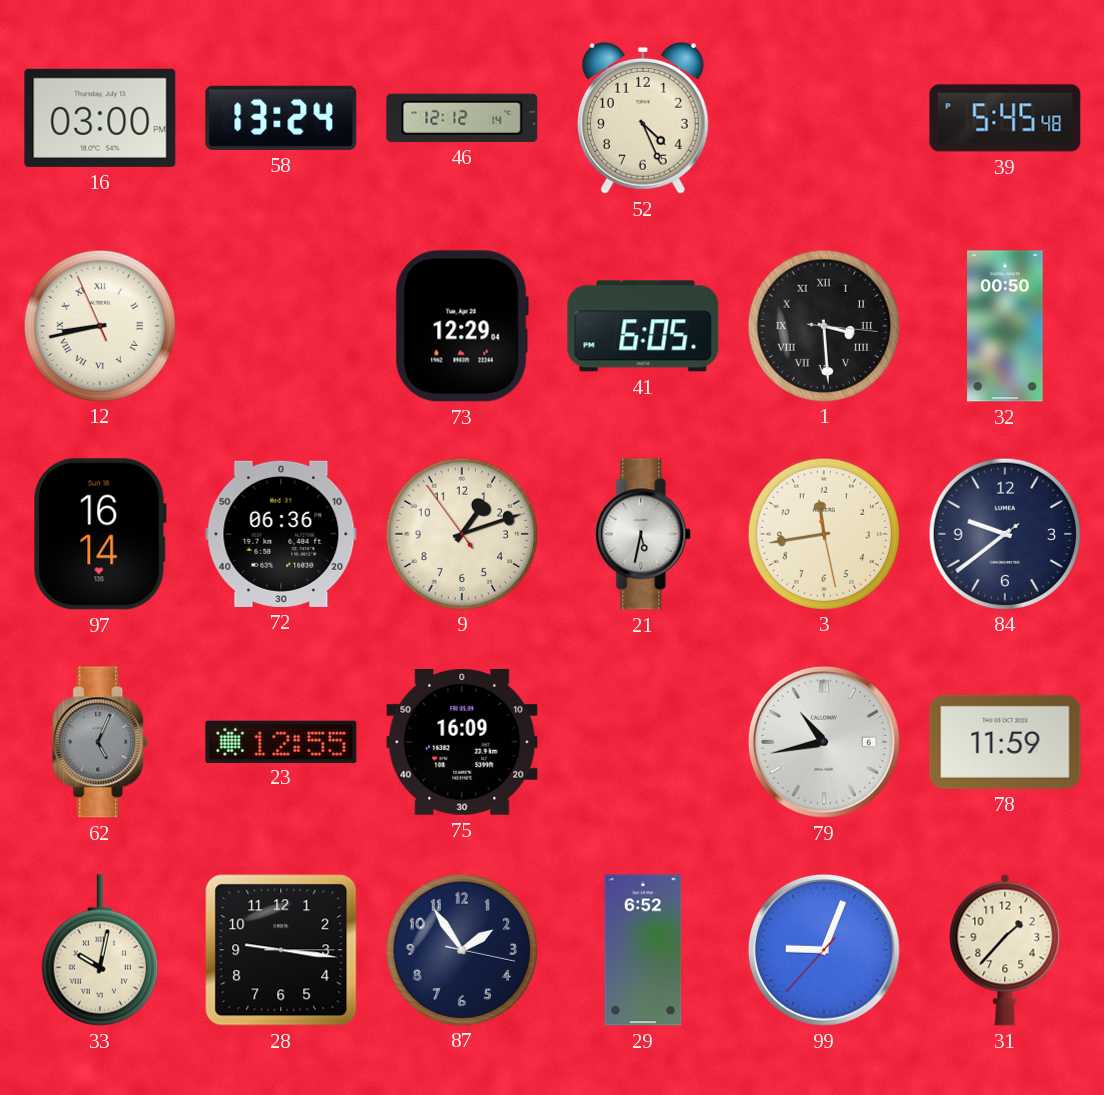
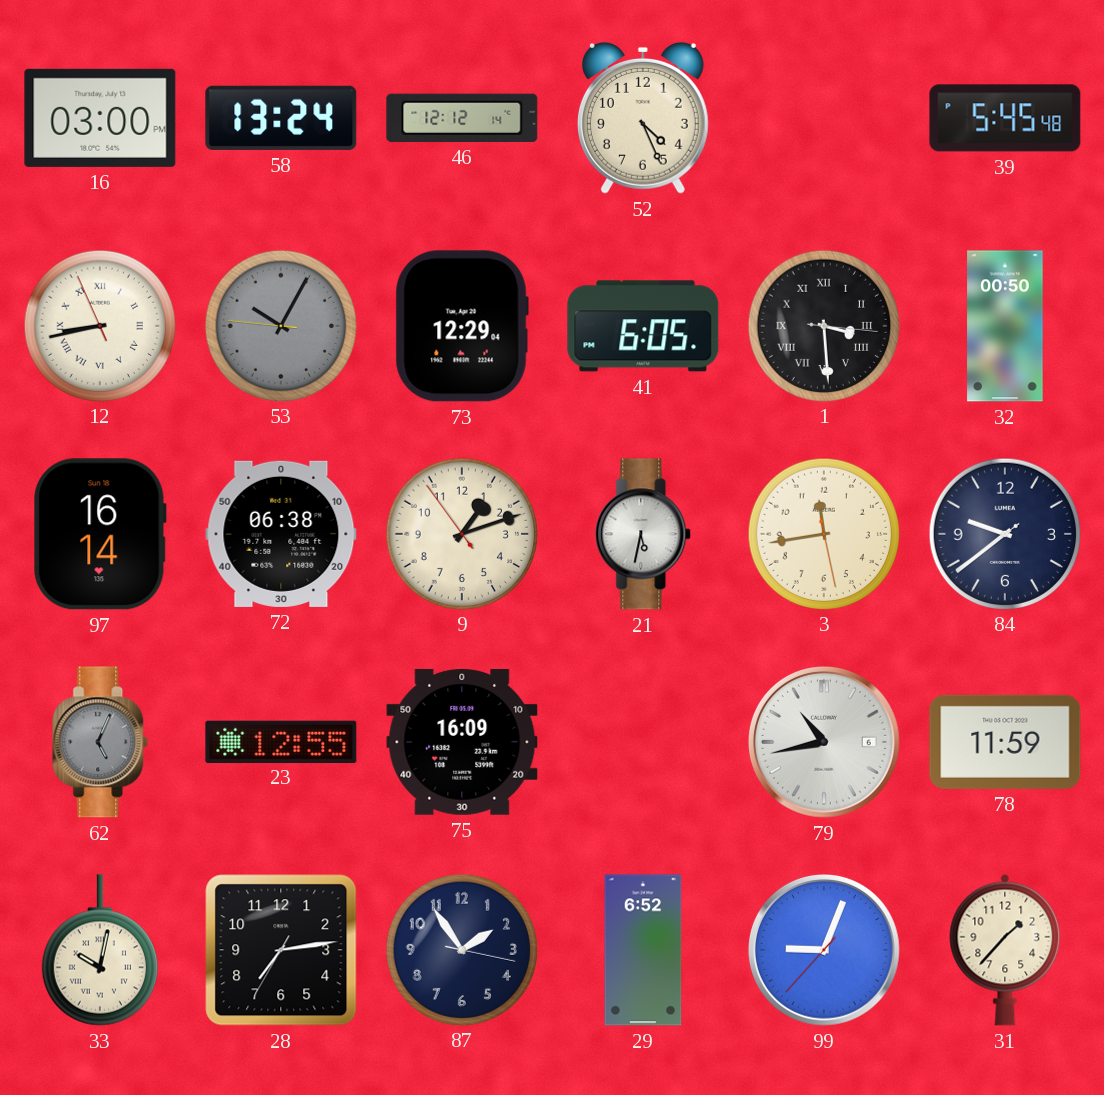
53: none -> 10:04
72: 06:36 -> 06:38
28: 9:16 -> 7:13
